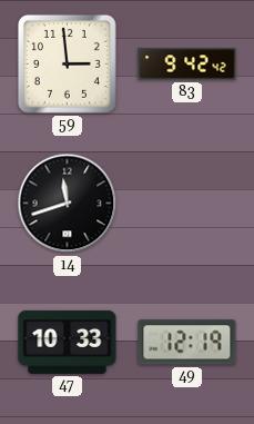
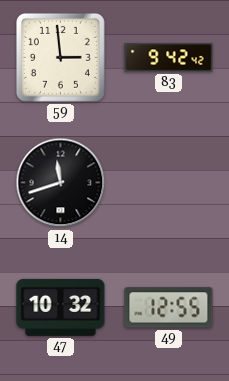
47: 10:33 -> 10:32
49: 12:19 -> 12:55
